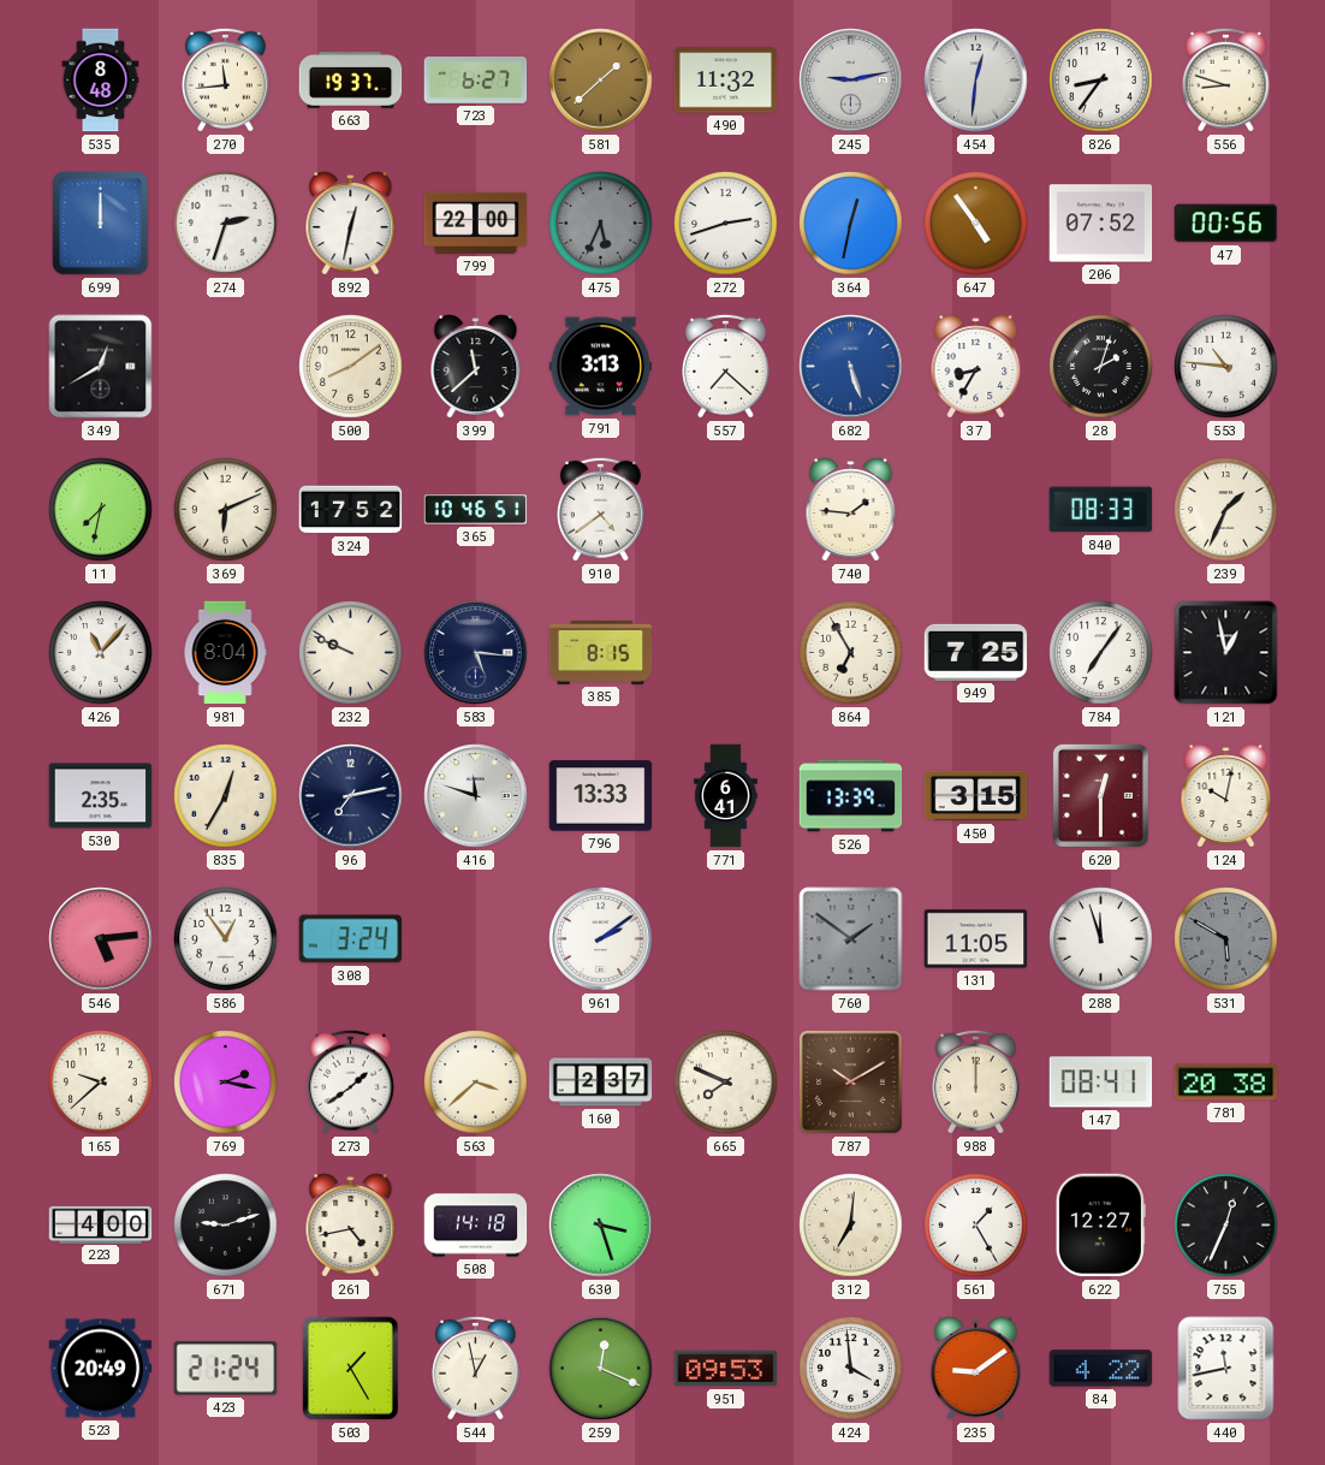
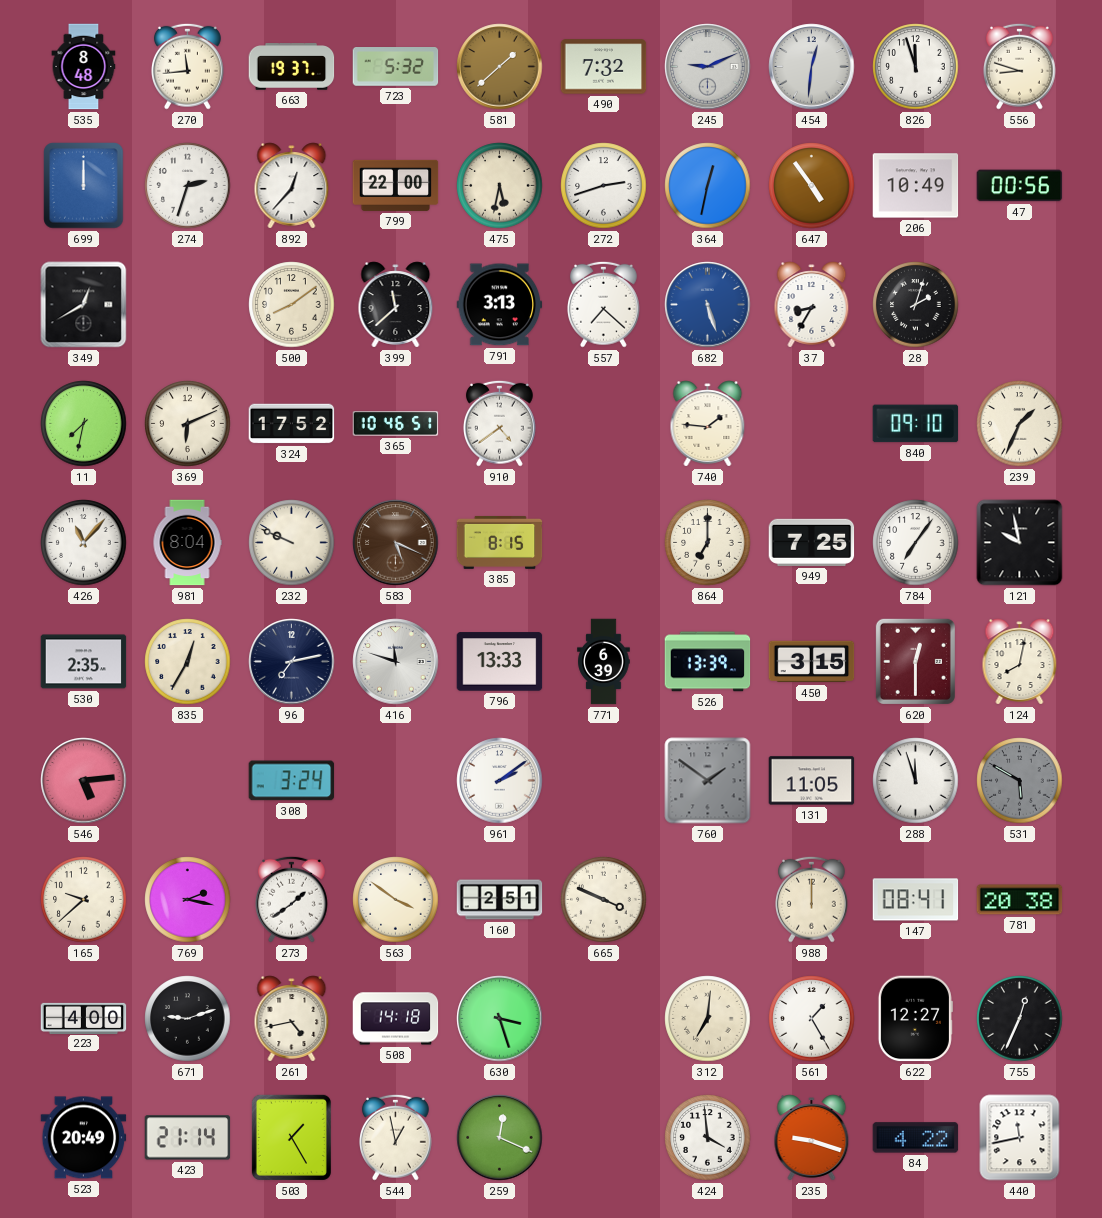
723: 6:27 -> 5:32
490: 11:32 -> 7:32
245: 9:13 -> 9:11
826: 8:36 -> 11:57
892: 12:32 -> 12:37
475: 5:34 -> 5:32
475 dial: grey -> cream
206: 07:52 -> 10:49
553: 10:46 -> none
840: 08:33 -> 09:10
583: 5:16 -> 5:19
583 dial: navy -> brown
864: 6:55 -> 7:00
121: 12:58 -> 9:58
771: 6:41 -> 6:39
124: 10:02 -> 8:02
586: 12:54 -> none
563: 3:38 -> 3:51
160: 2:37 -> 2:51
665: 7:49 -> 3:49
787: 10:10 -> none
423: 21:24 -> 21:14
951: 09:53 -> none
235: 9:09 -> 9:18
